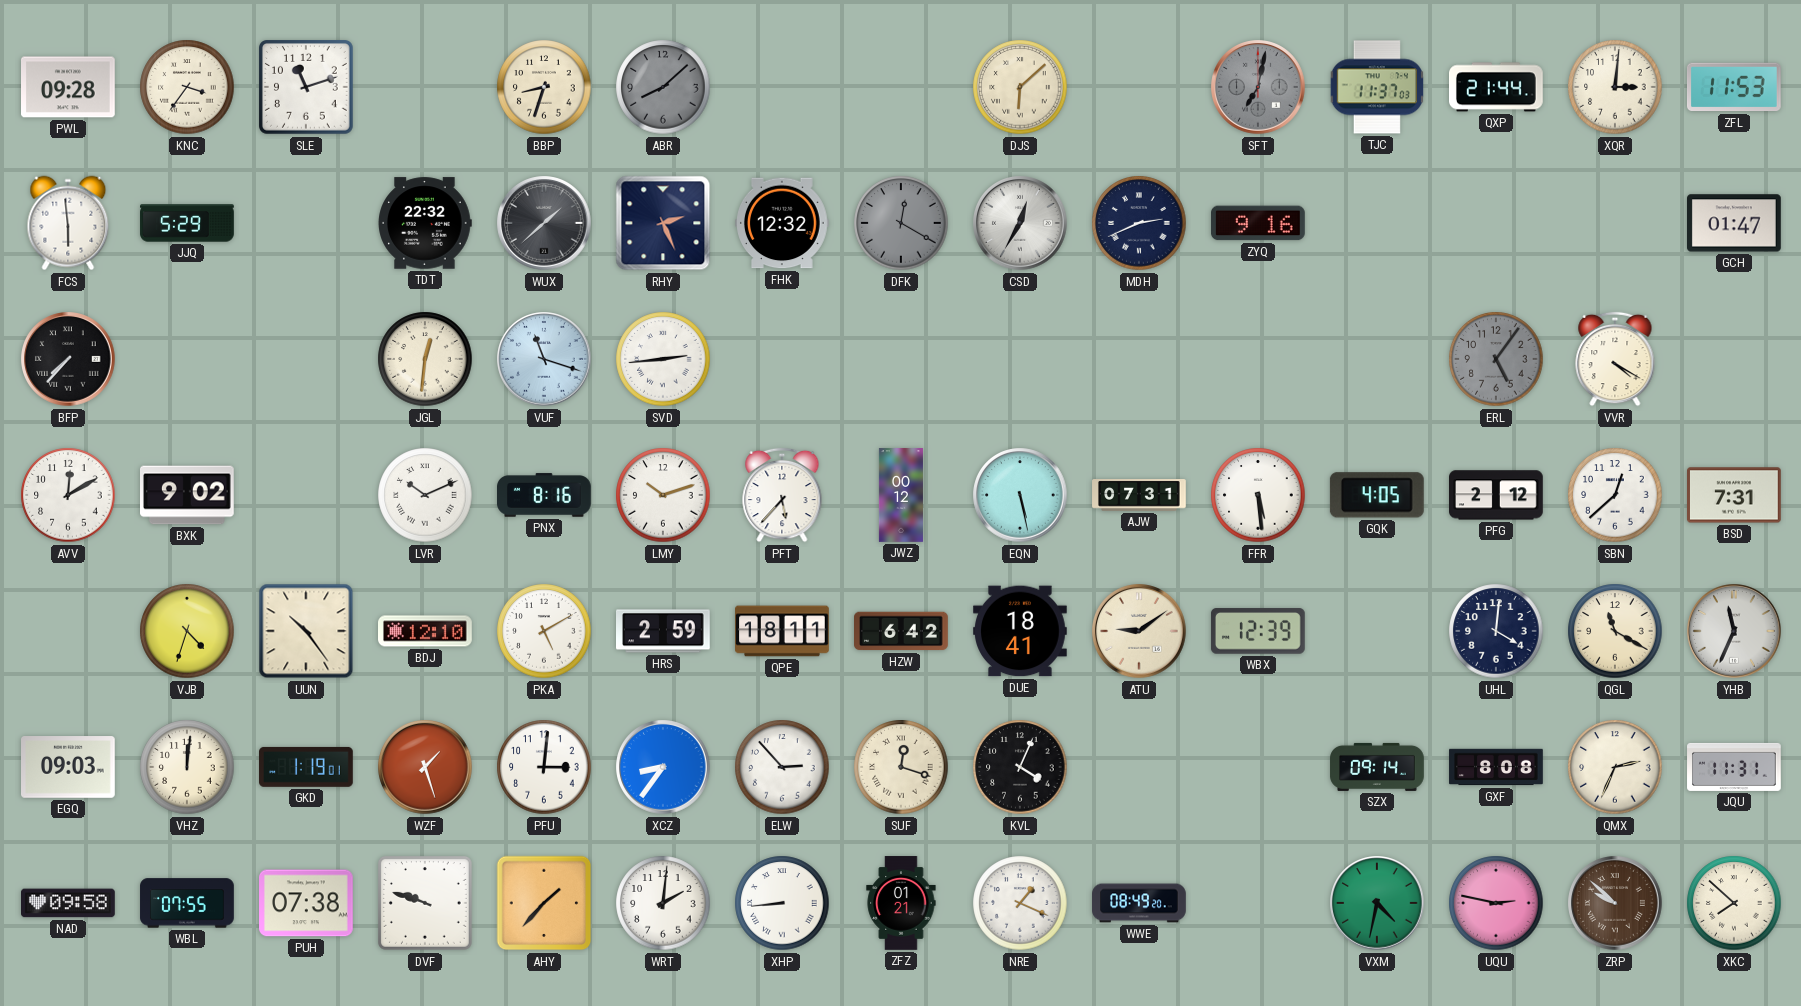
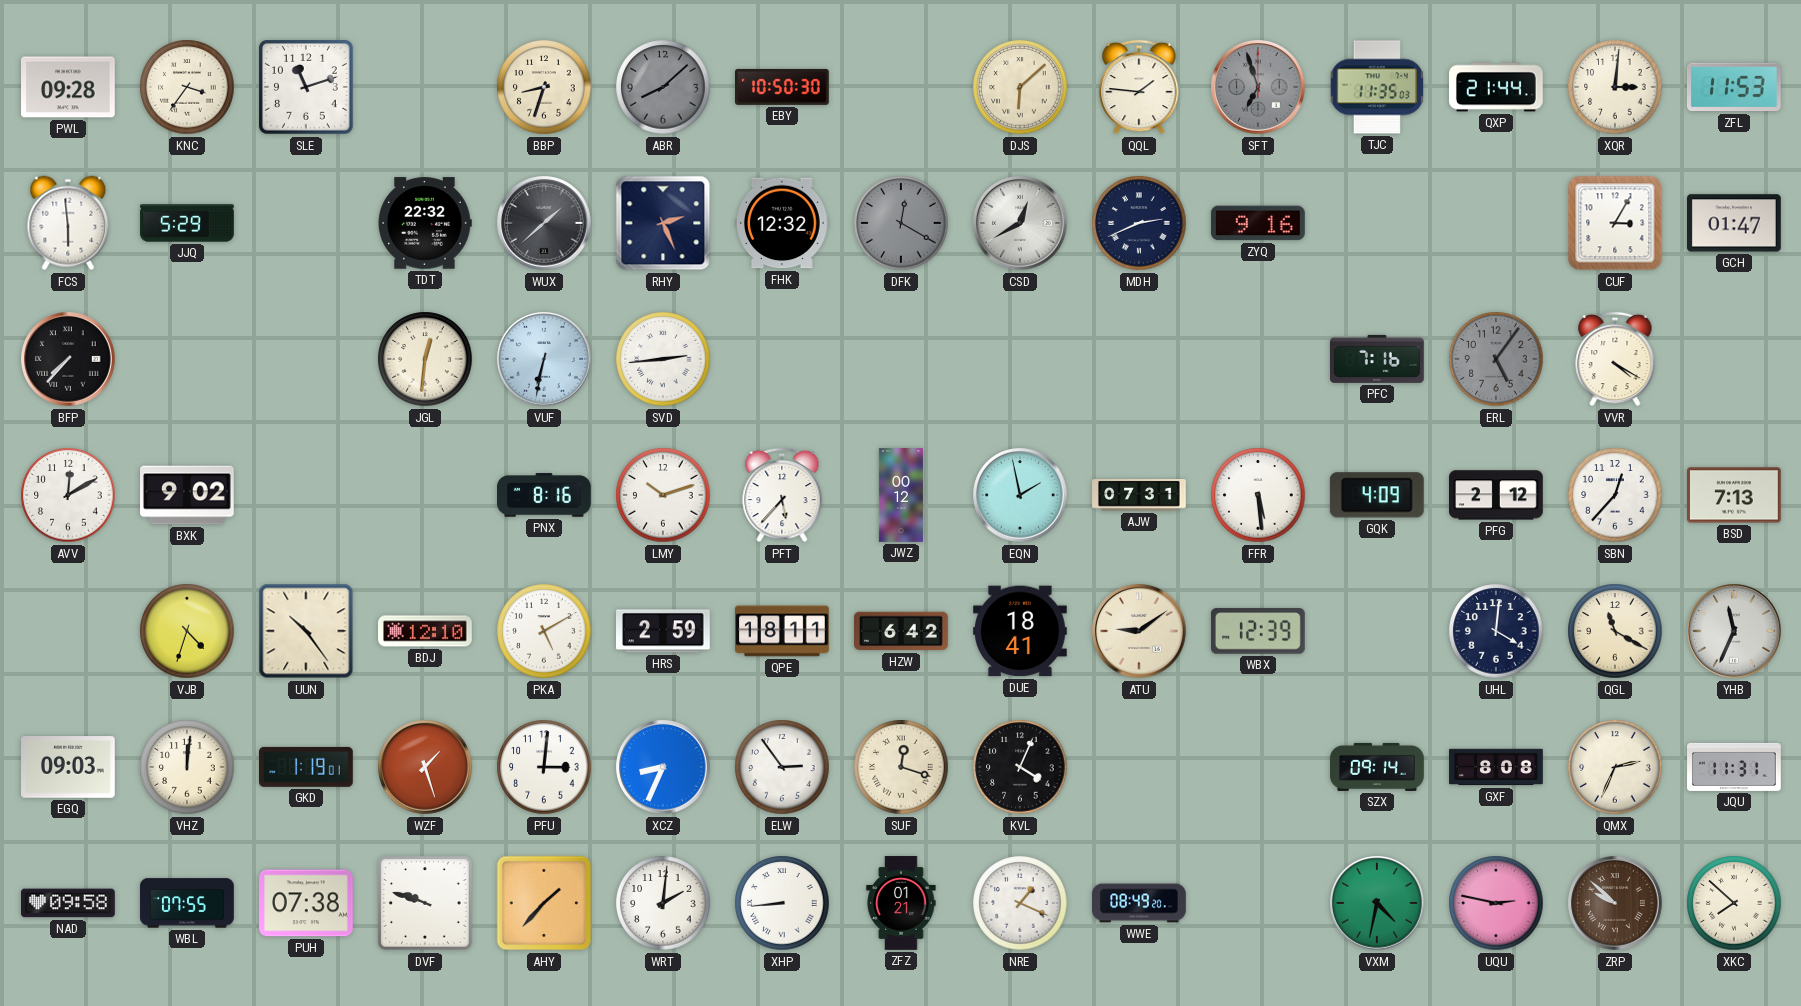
EBY: none -> 10:50
QQL: none -> 1:46
SFT: 7:02 -> 6:57
TJC: 11:37 -> 11:35
CSD: 12:35 -> 12:40
CUF: none -> 3:05
VUF: 11:18 -> 6:32
PFC: none -> 7:16
LVR: 10:11 -> none
EQN: 5:28 -> 1:58
GQK: 4:05 -> 4:09
SBN: 12:38 -> 12:37
BSD: 7:31 -> 7:13
XCZ: 8:36 -> 8:34
ELW: 2:53 -> 2:54
